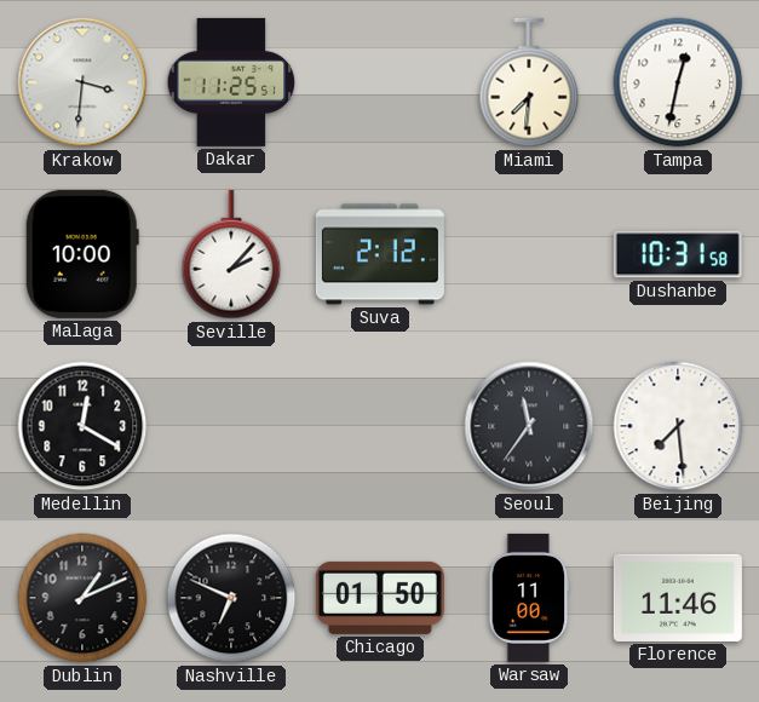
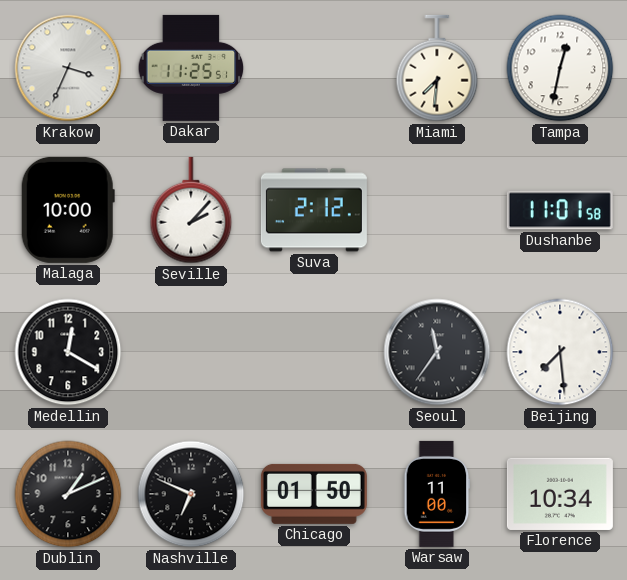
Krakow: 3:31 -> 3:34
Dushanbe: 10:31 -> 11:01
Florence: 11:46 -> 10:34
